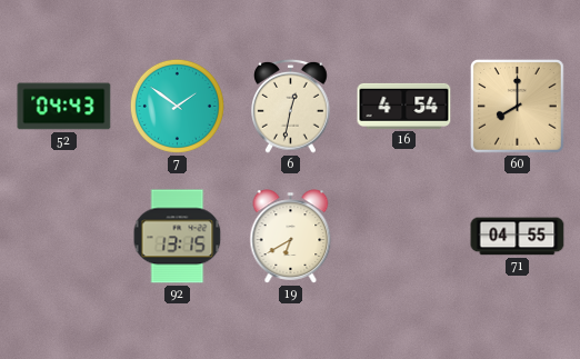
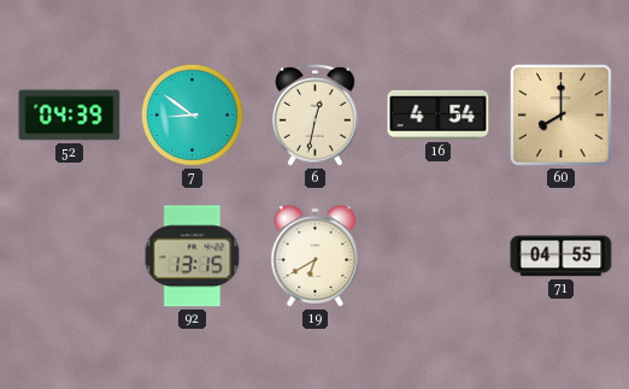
52: 04:43 -> 04:39
7: 1:51 -> 8:51
